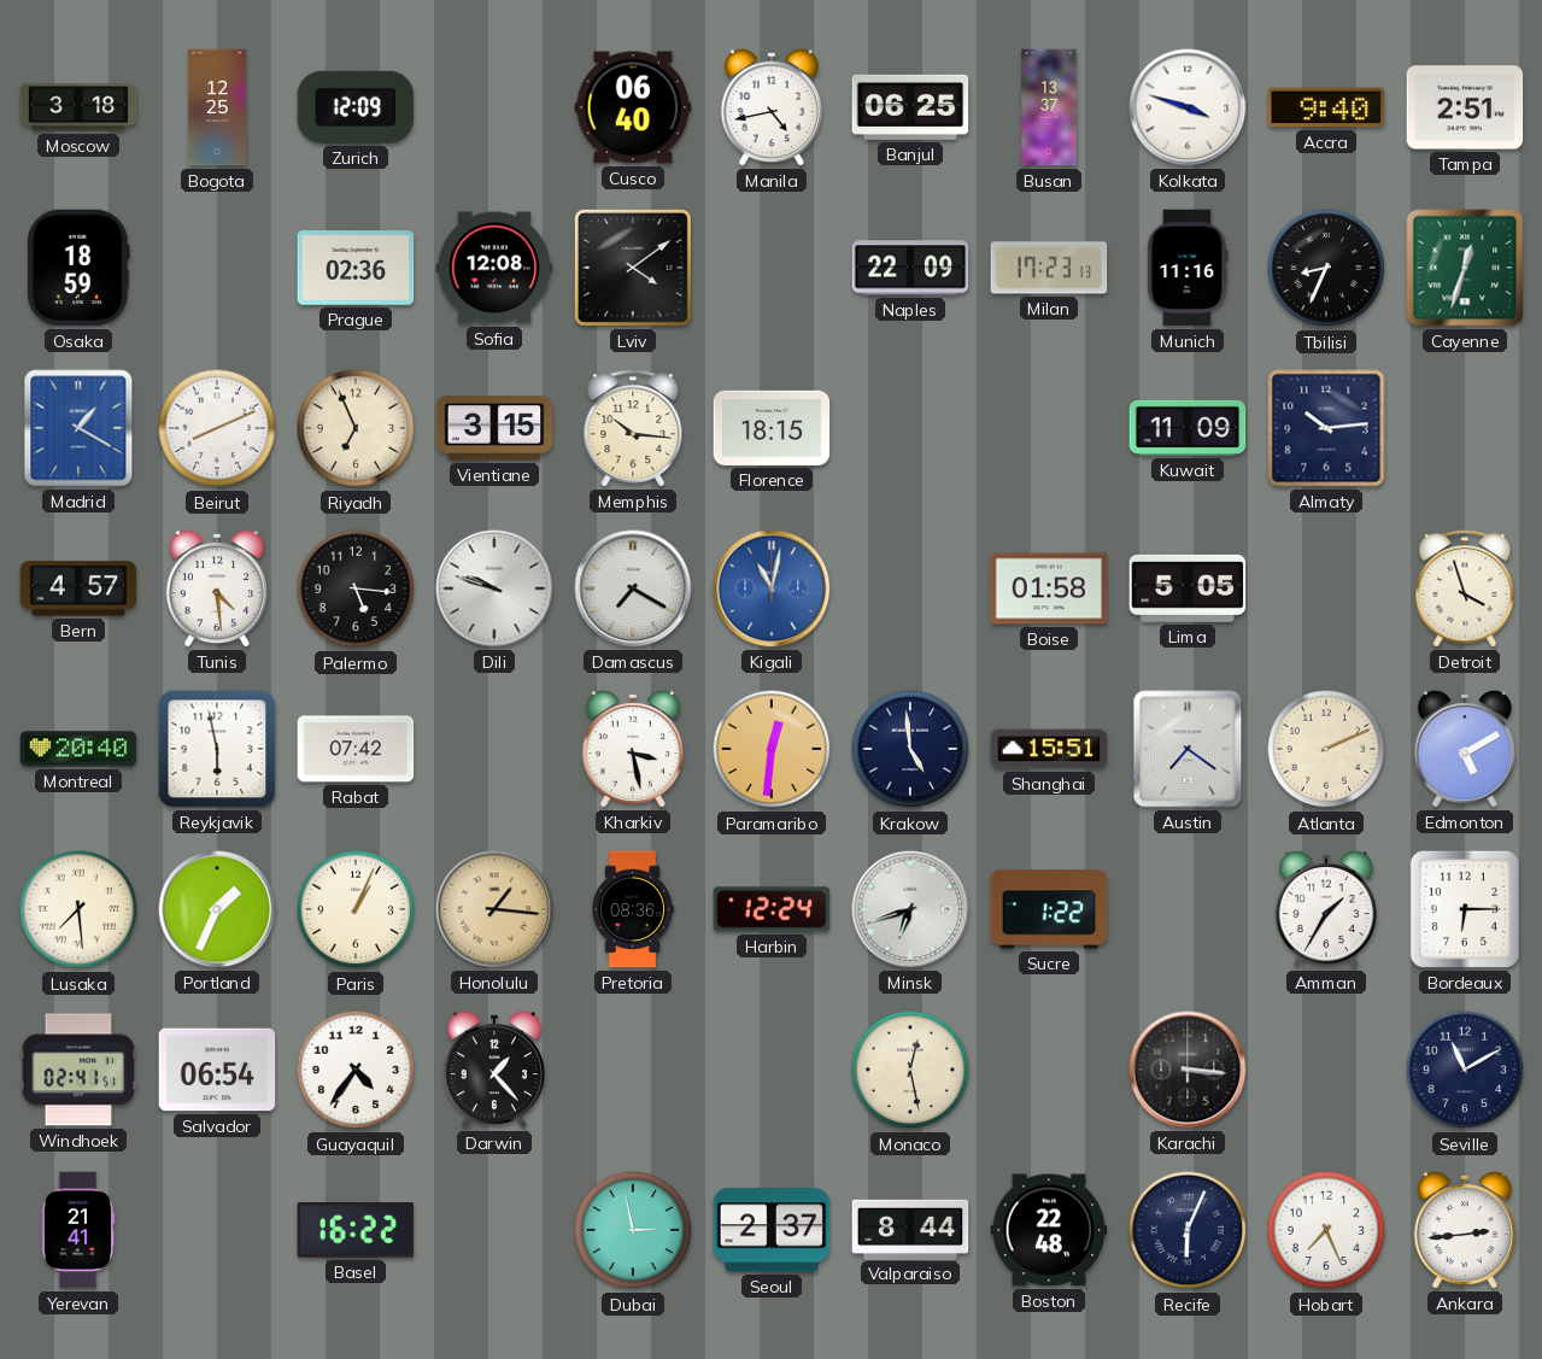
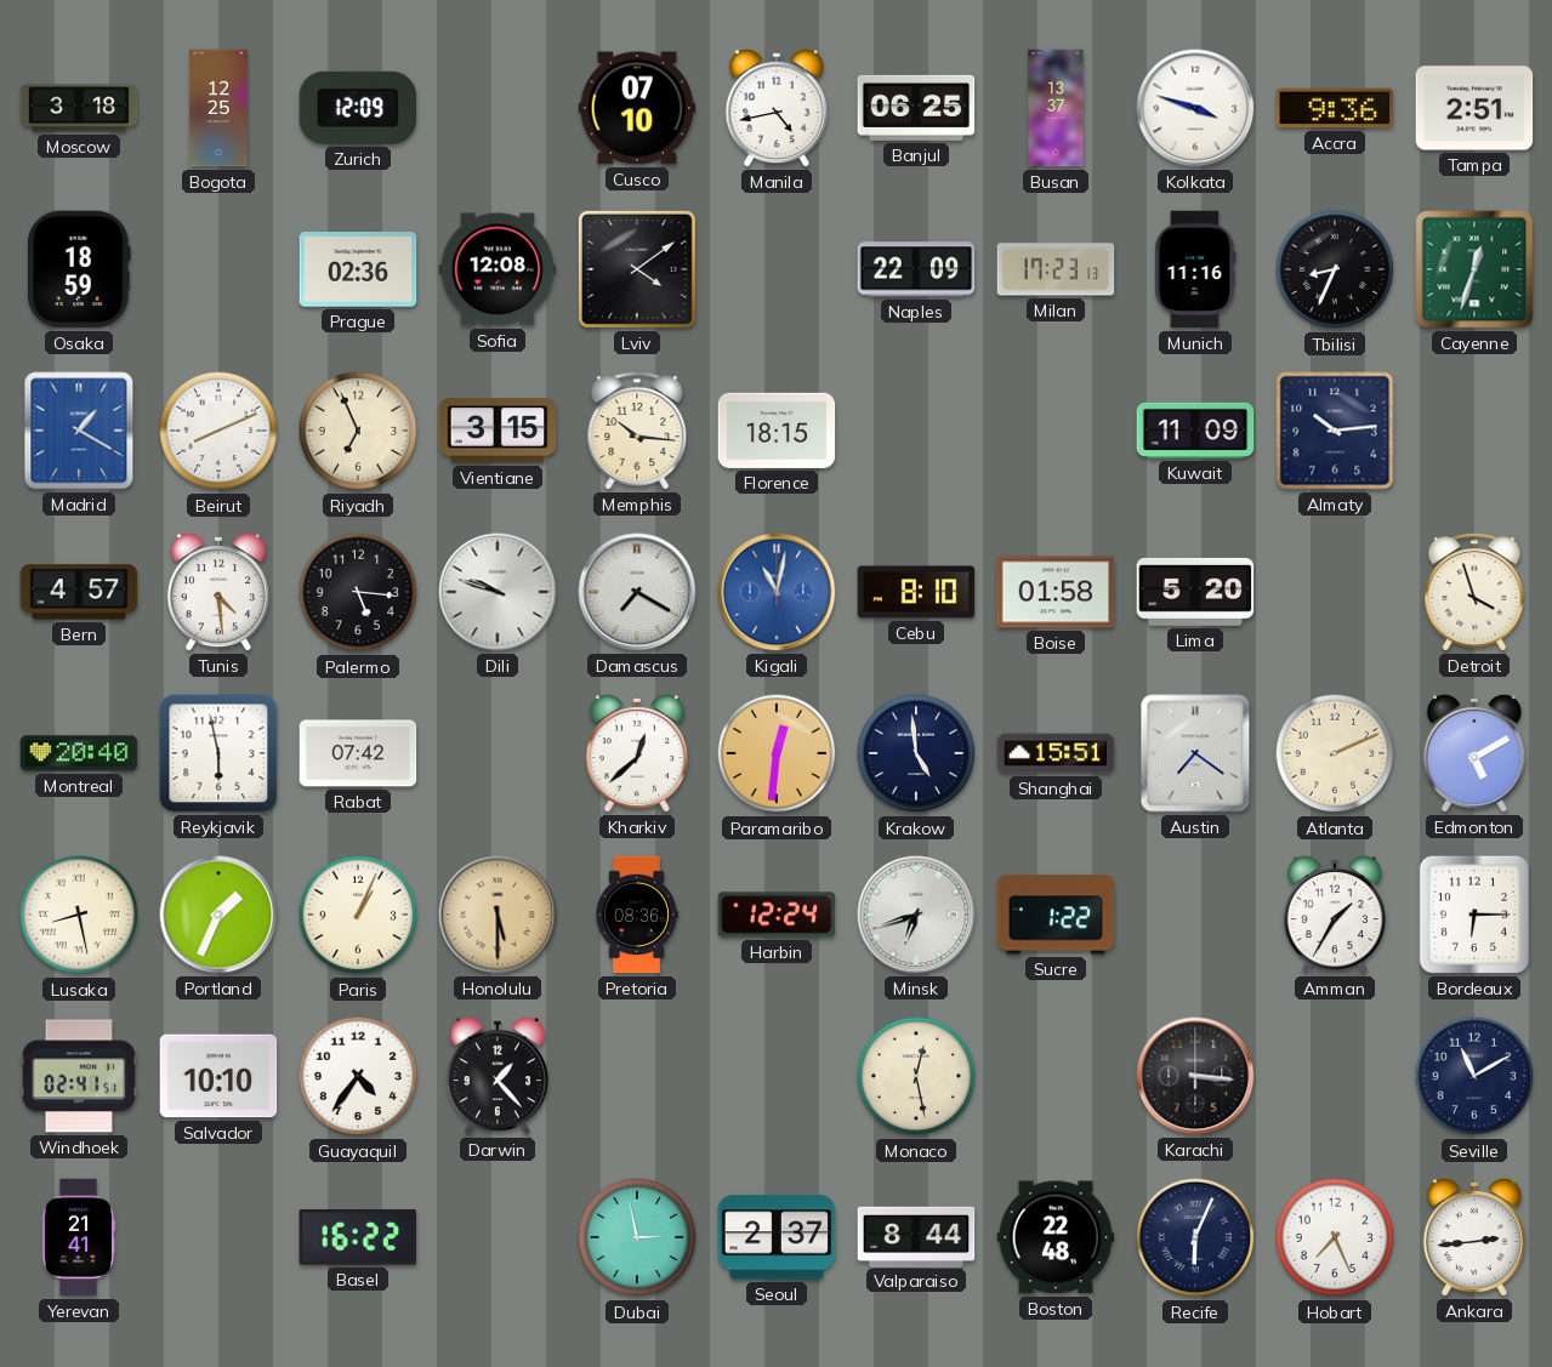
Cusco: 06:40 -> 07:10
Accra: 9:40 -> 9:36
Cebu: none -> 8:10
Lima: 5:05 -> 5:20
Kharkiv: 3:28 -> 12:38
Lusaka: 7:29 -> 8:28
Honolulu: 1:16 -> 5:30
Salvador: 06:54 -> 10:10
